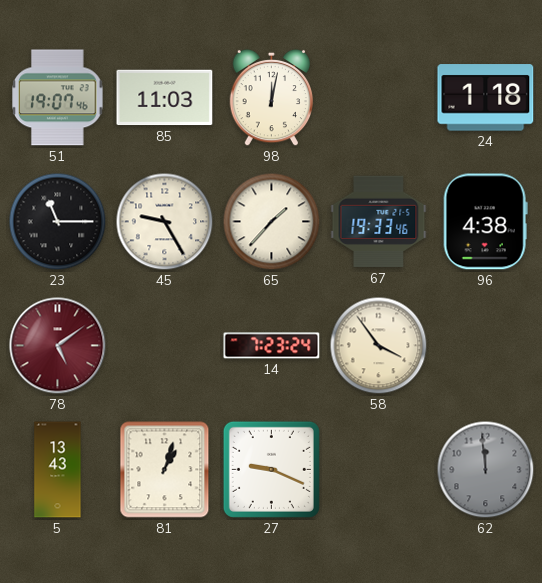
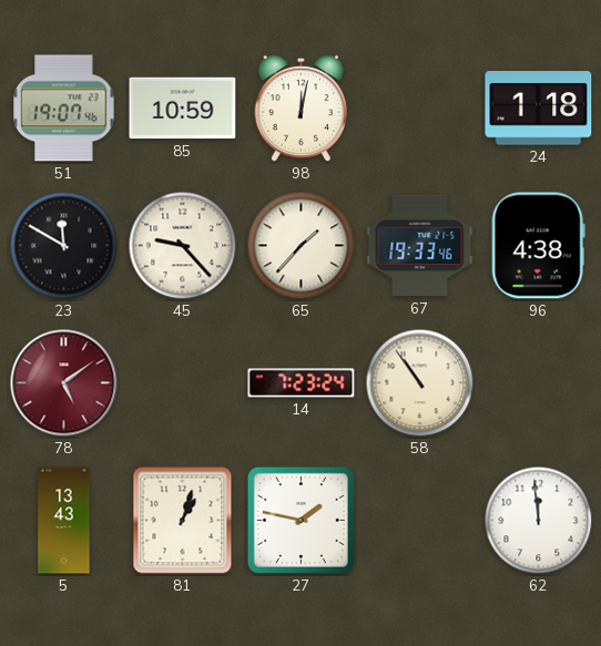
85: 11:03 -> 10:59
23: 11:15 -> 11:50
45: 9:25 -> 9:23
58: 3:54 -> 10:54
27: 9:19 -> 1:47
62 dial: grey -> white
